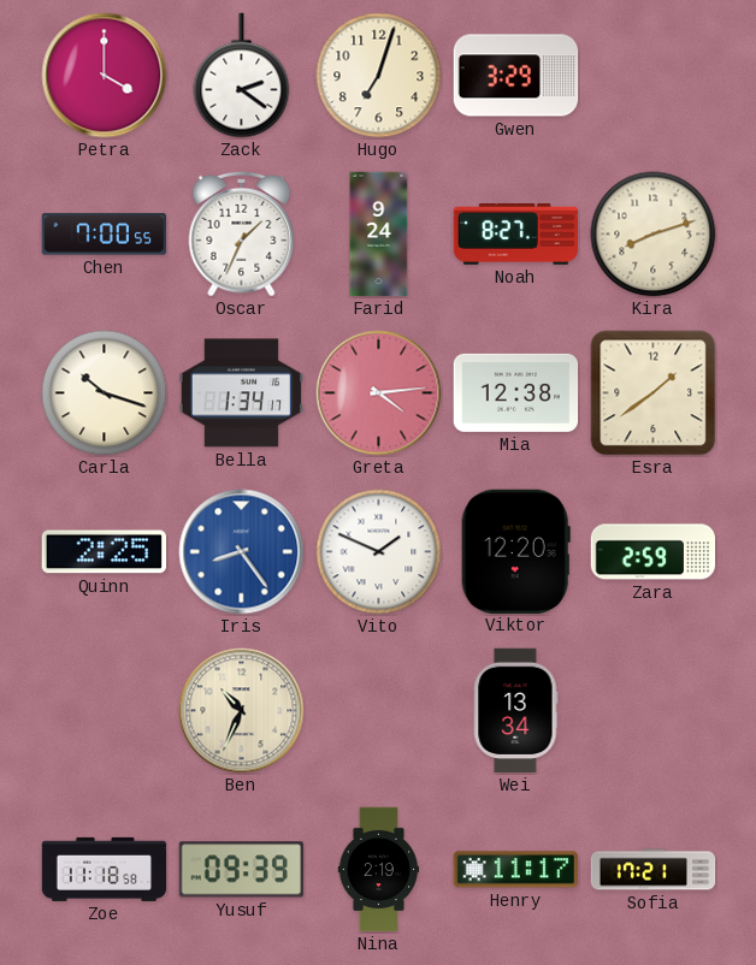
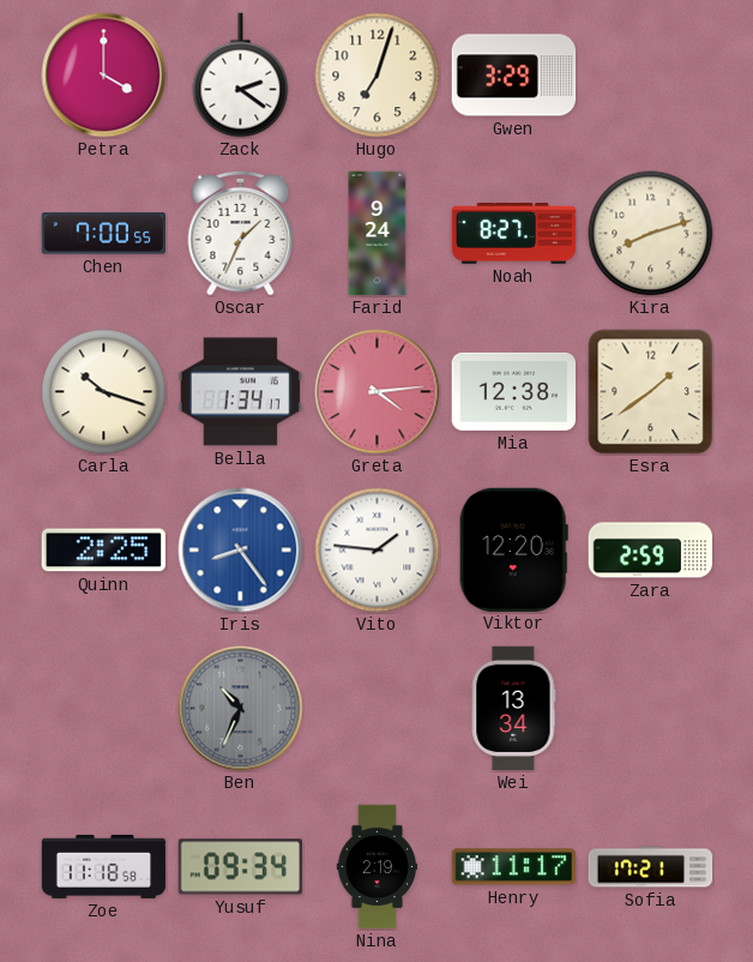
Vito: 1:49 -> 1:46
Ben dial: cream -> grey
Yusuf: 09:39 -> 09:34
